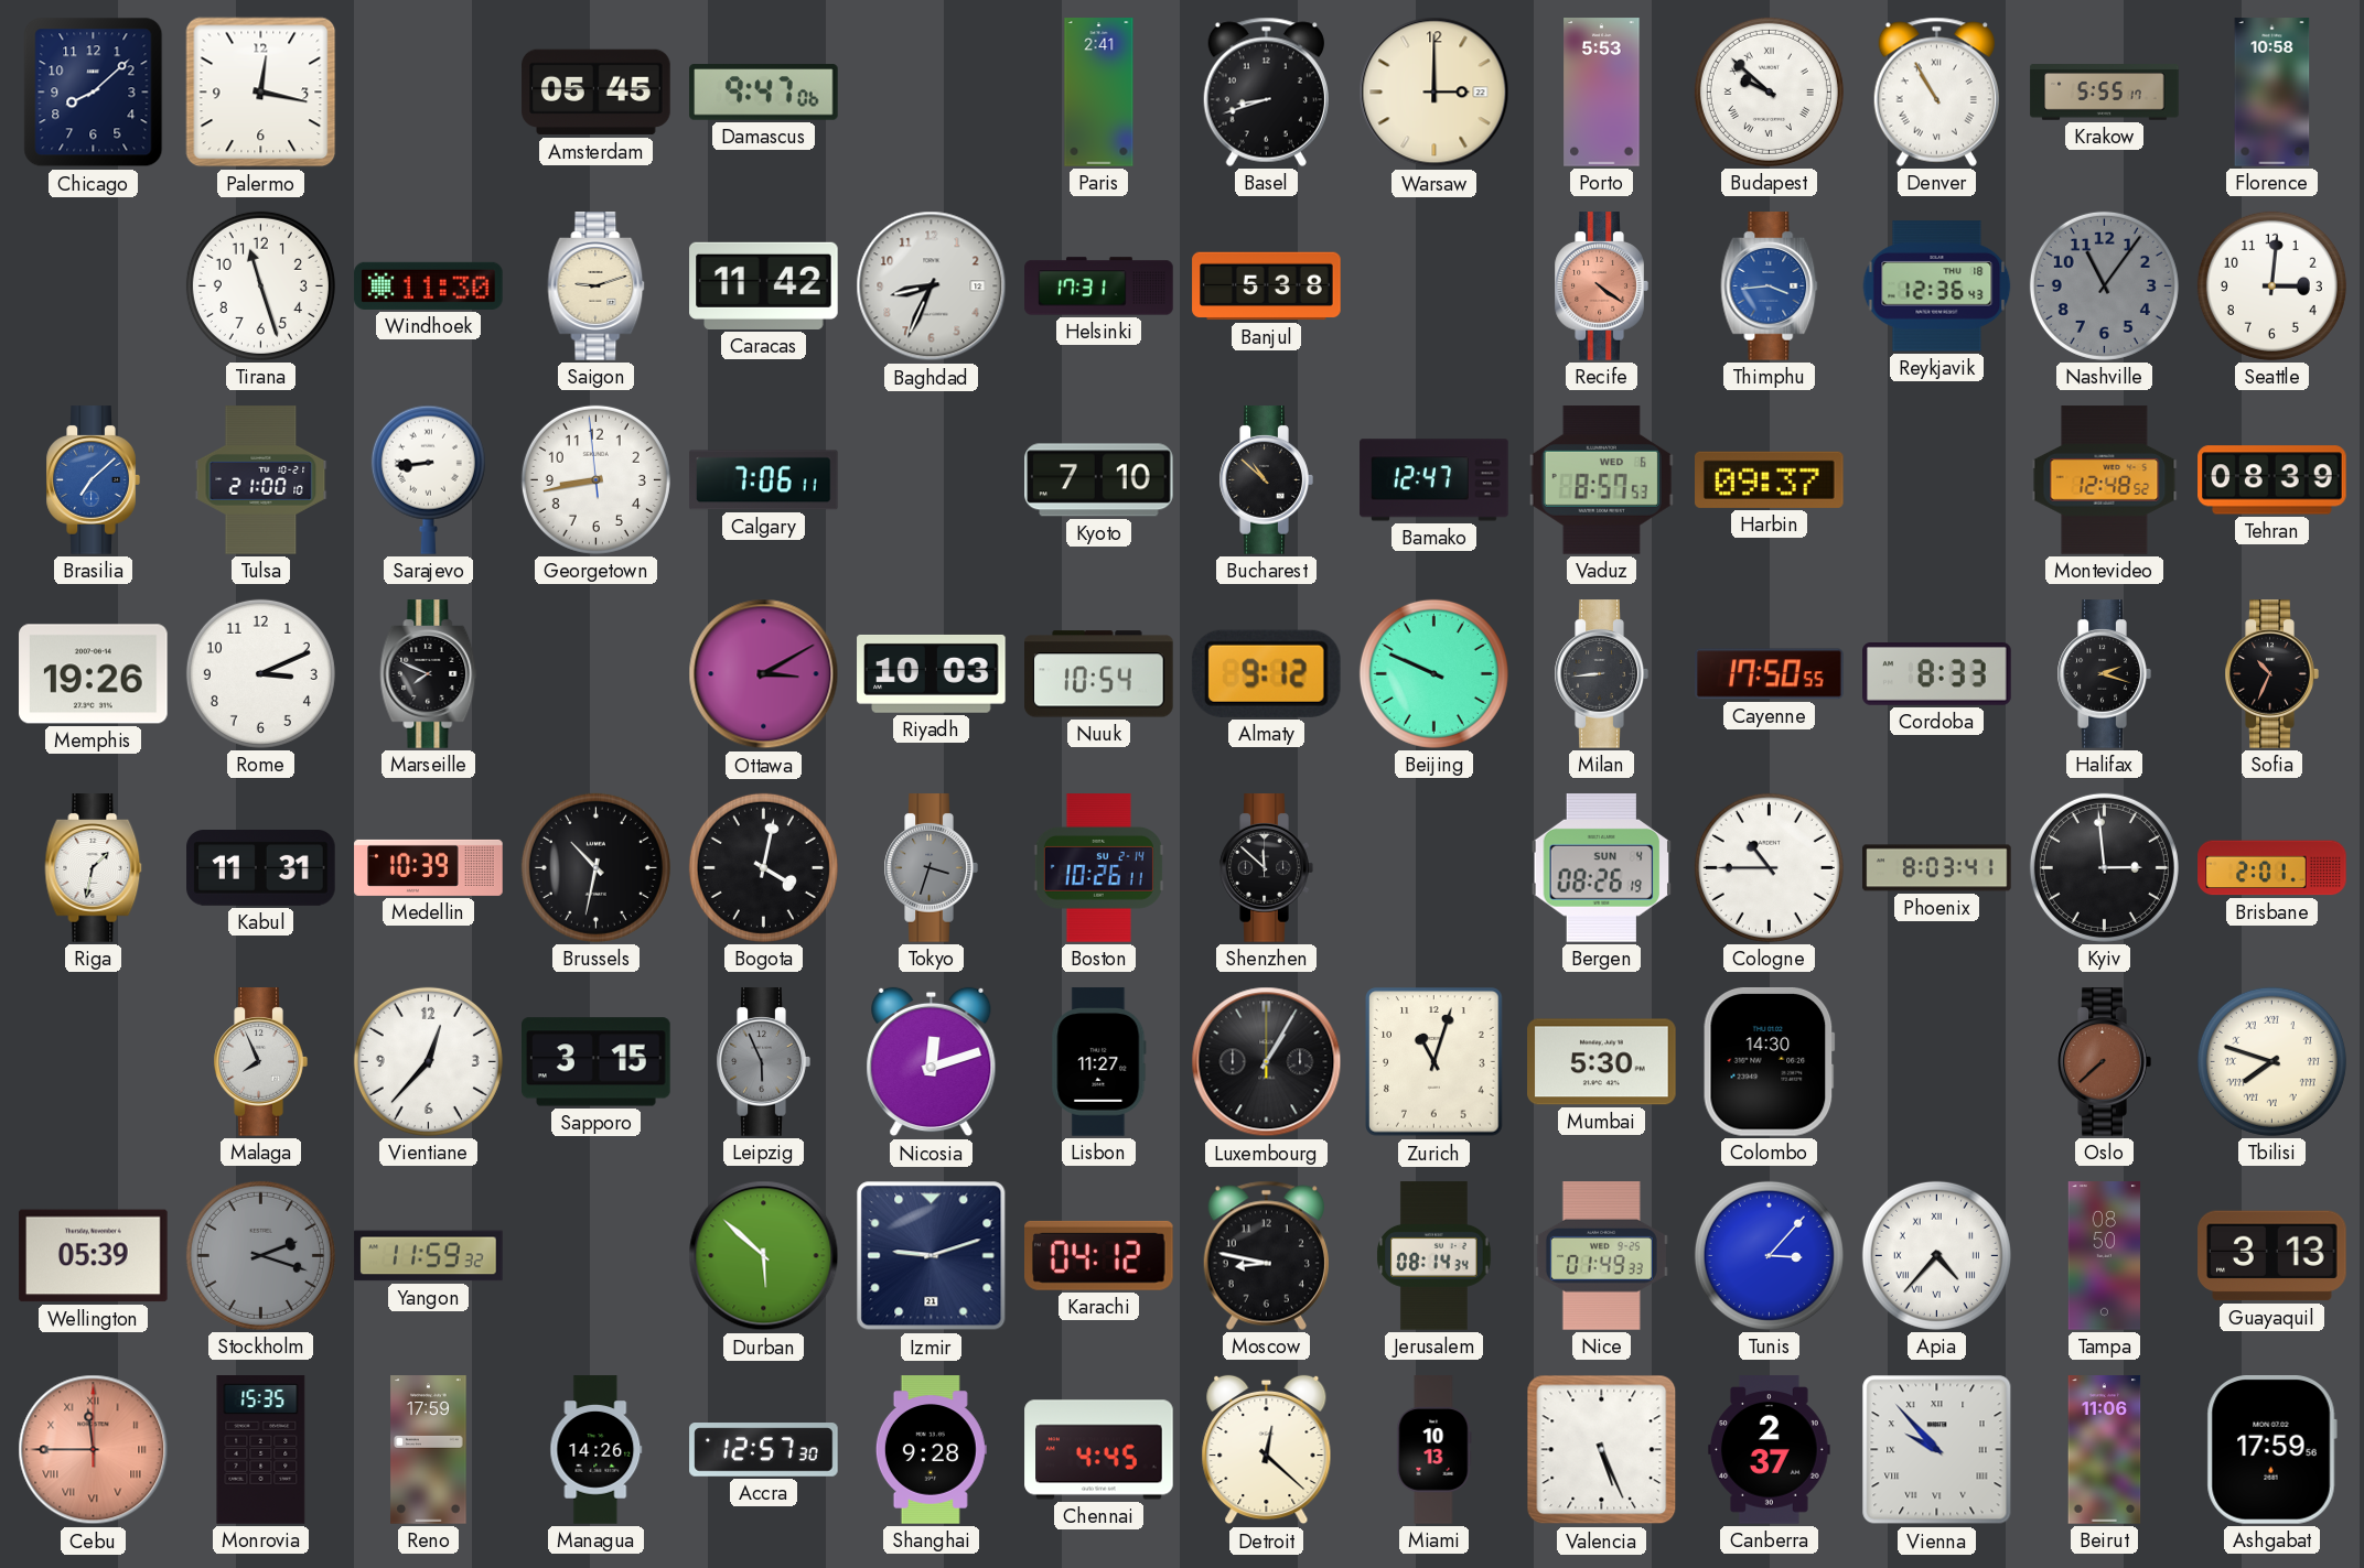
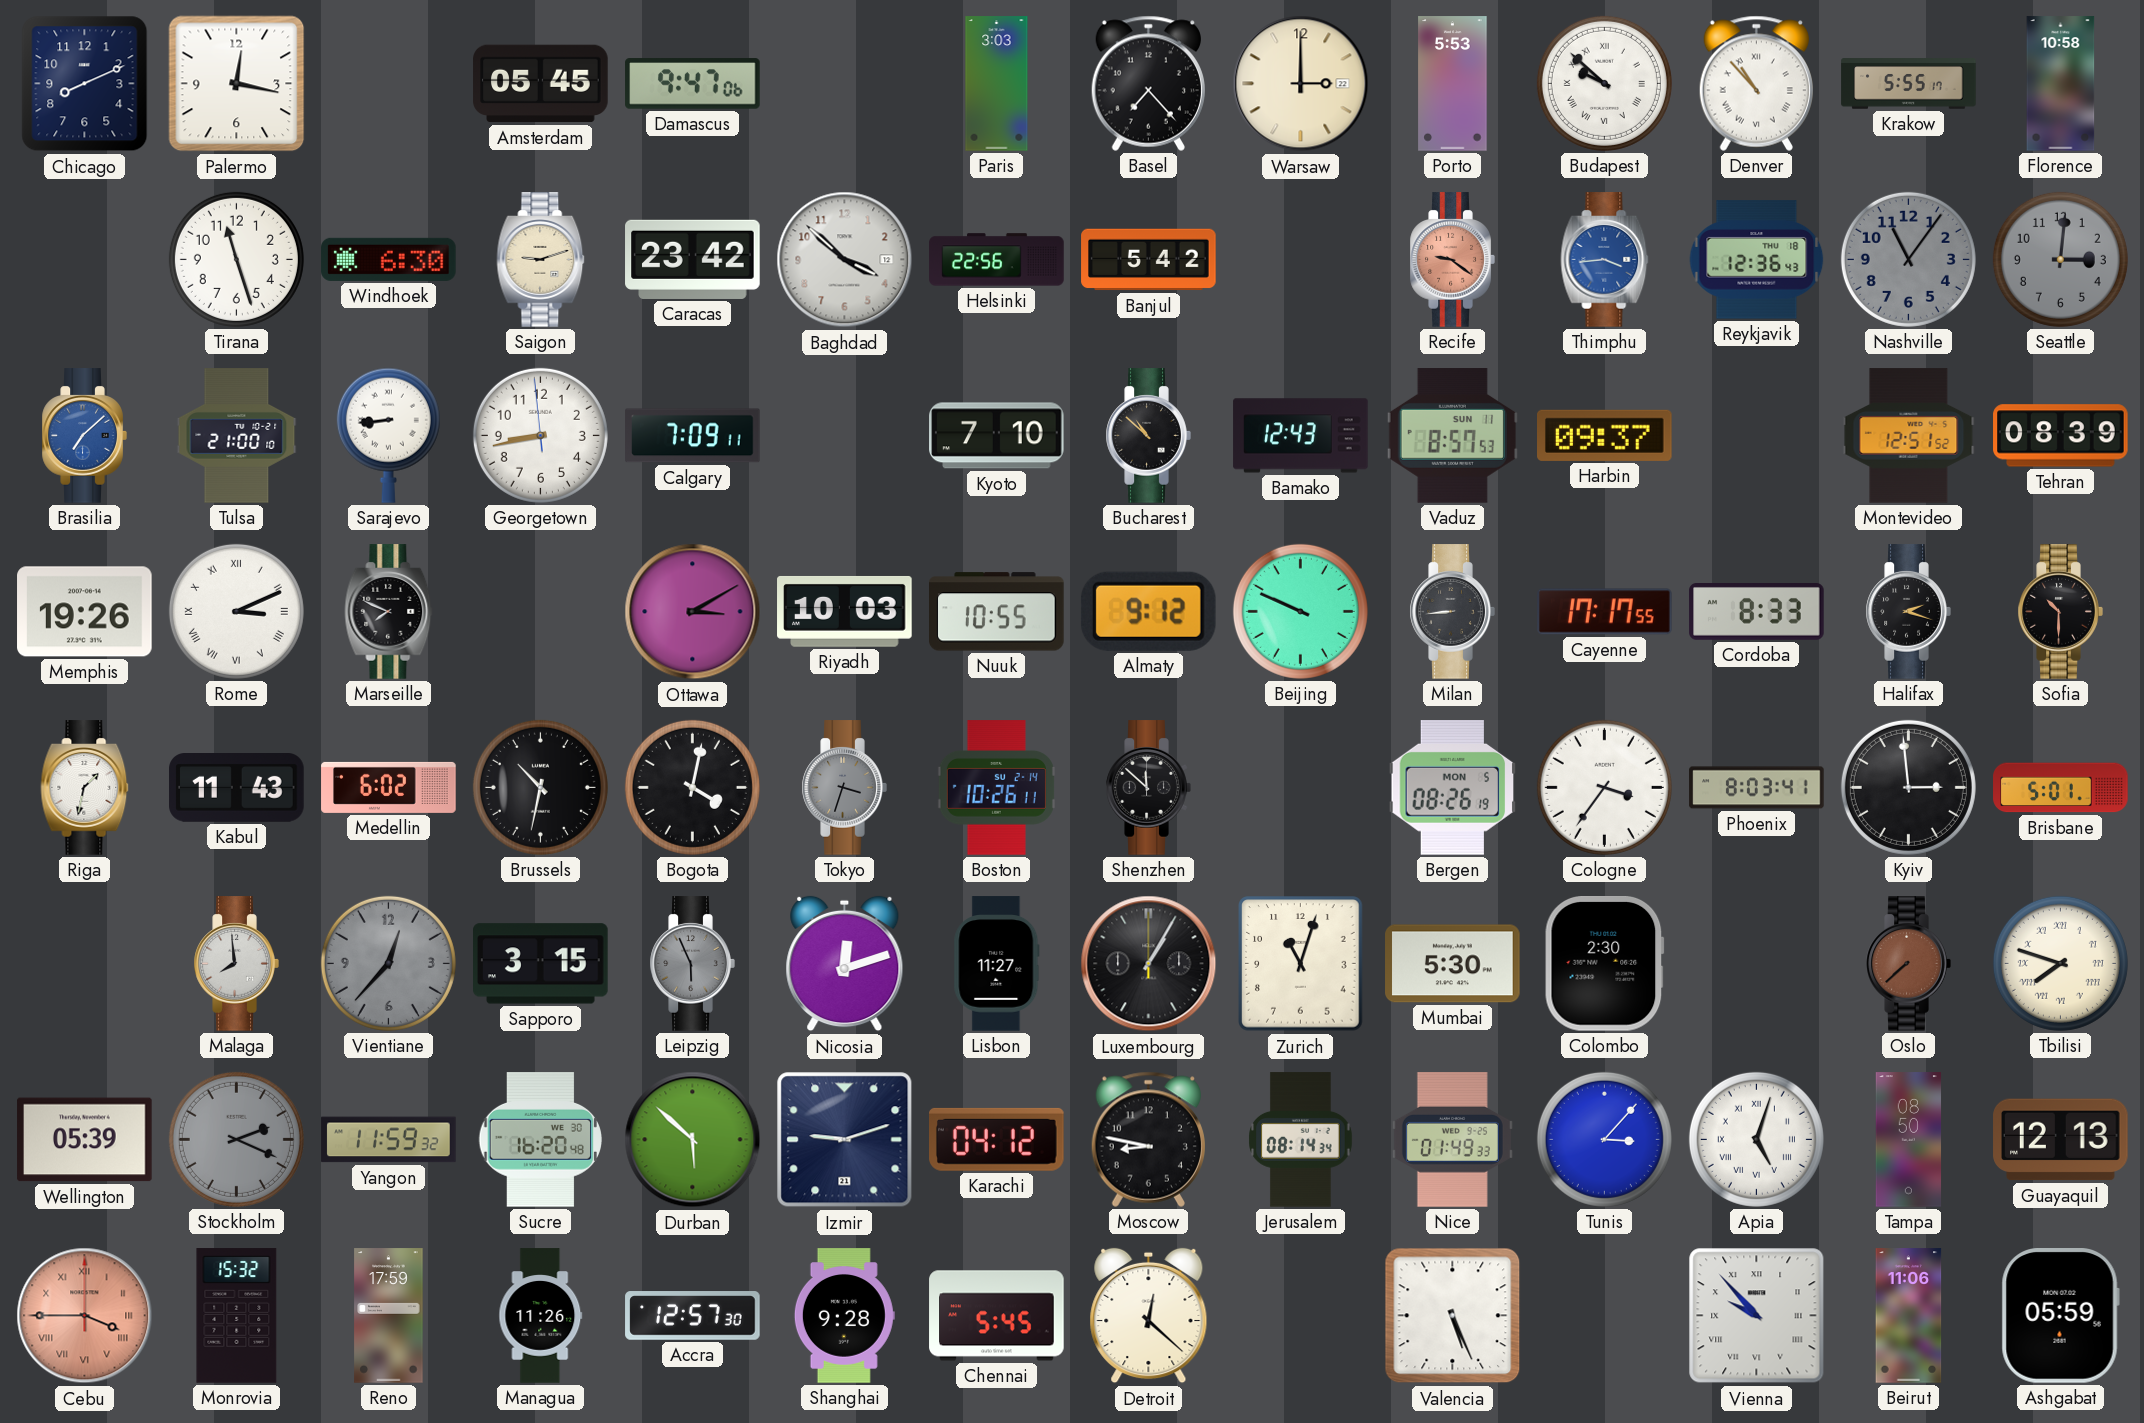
Chicago: 8:08 -> 8:11
Paris: 2:41 -> 3:03
Basel: 8:42 -> 7:23
Denver: 10:55 -> 10:53
Windhoek: 11:30 -> 6:30
Caracas: 11:42 -> 23:42
Baghdad: 8:34 -> 3:52
Helsinki: 17:31 -> 22:56
Banjul: 5:38 -> 5:42
Recife: 4:21 -> 9:21
Seattle dial: white -> grey
Calgary: 7:06 -> 7:09
Bamako: 12:47 -> 12:43
Vaduz date: WED 6 -> SUN 11
Montevideo: 12:48 -> 12:51
Rome numerals: Arabic -> Roman
Nuuk: 10:54 -> 10:55
Cayenne: 17:50 -> 17:17
Sofia: 10:34 -> 10:30
Kabul: 11:31 -> 11:43
Medellin: 10:39 -> 6:02
Bergen date: SUN 4 -> MON 5
Cologne: 10:45 -> 3:36
Brisbane: 2:01 -> 5:01
Malaga: 7:56 -> 7:59
Vientiane dial: white -> grey
Colombo: 14:30 -> 2:30
Stockholm: 2:18 -> 2:19
Sucre: none -> 16:20
Apia: 4:37 -> 5:03
Guayaquil: 3:13 -> 12:13
Cebu: 11:45 -> 3:45
Monrovia: 15:35 -> 15:32
Managua: 14:26 -> 11:26
Chennai: 4:45 -> 5:45
Miami: 10:13 -> none
Canberra: 2:37 -> none
Ashgabat: 17:59 -> 05:59
